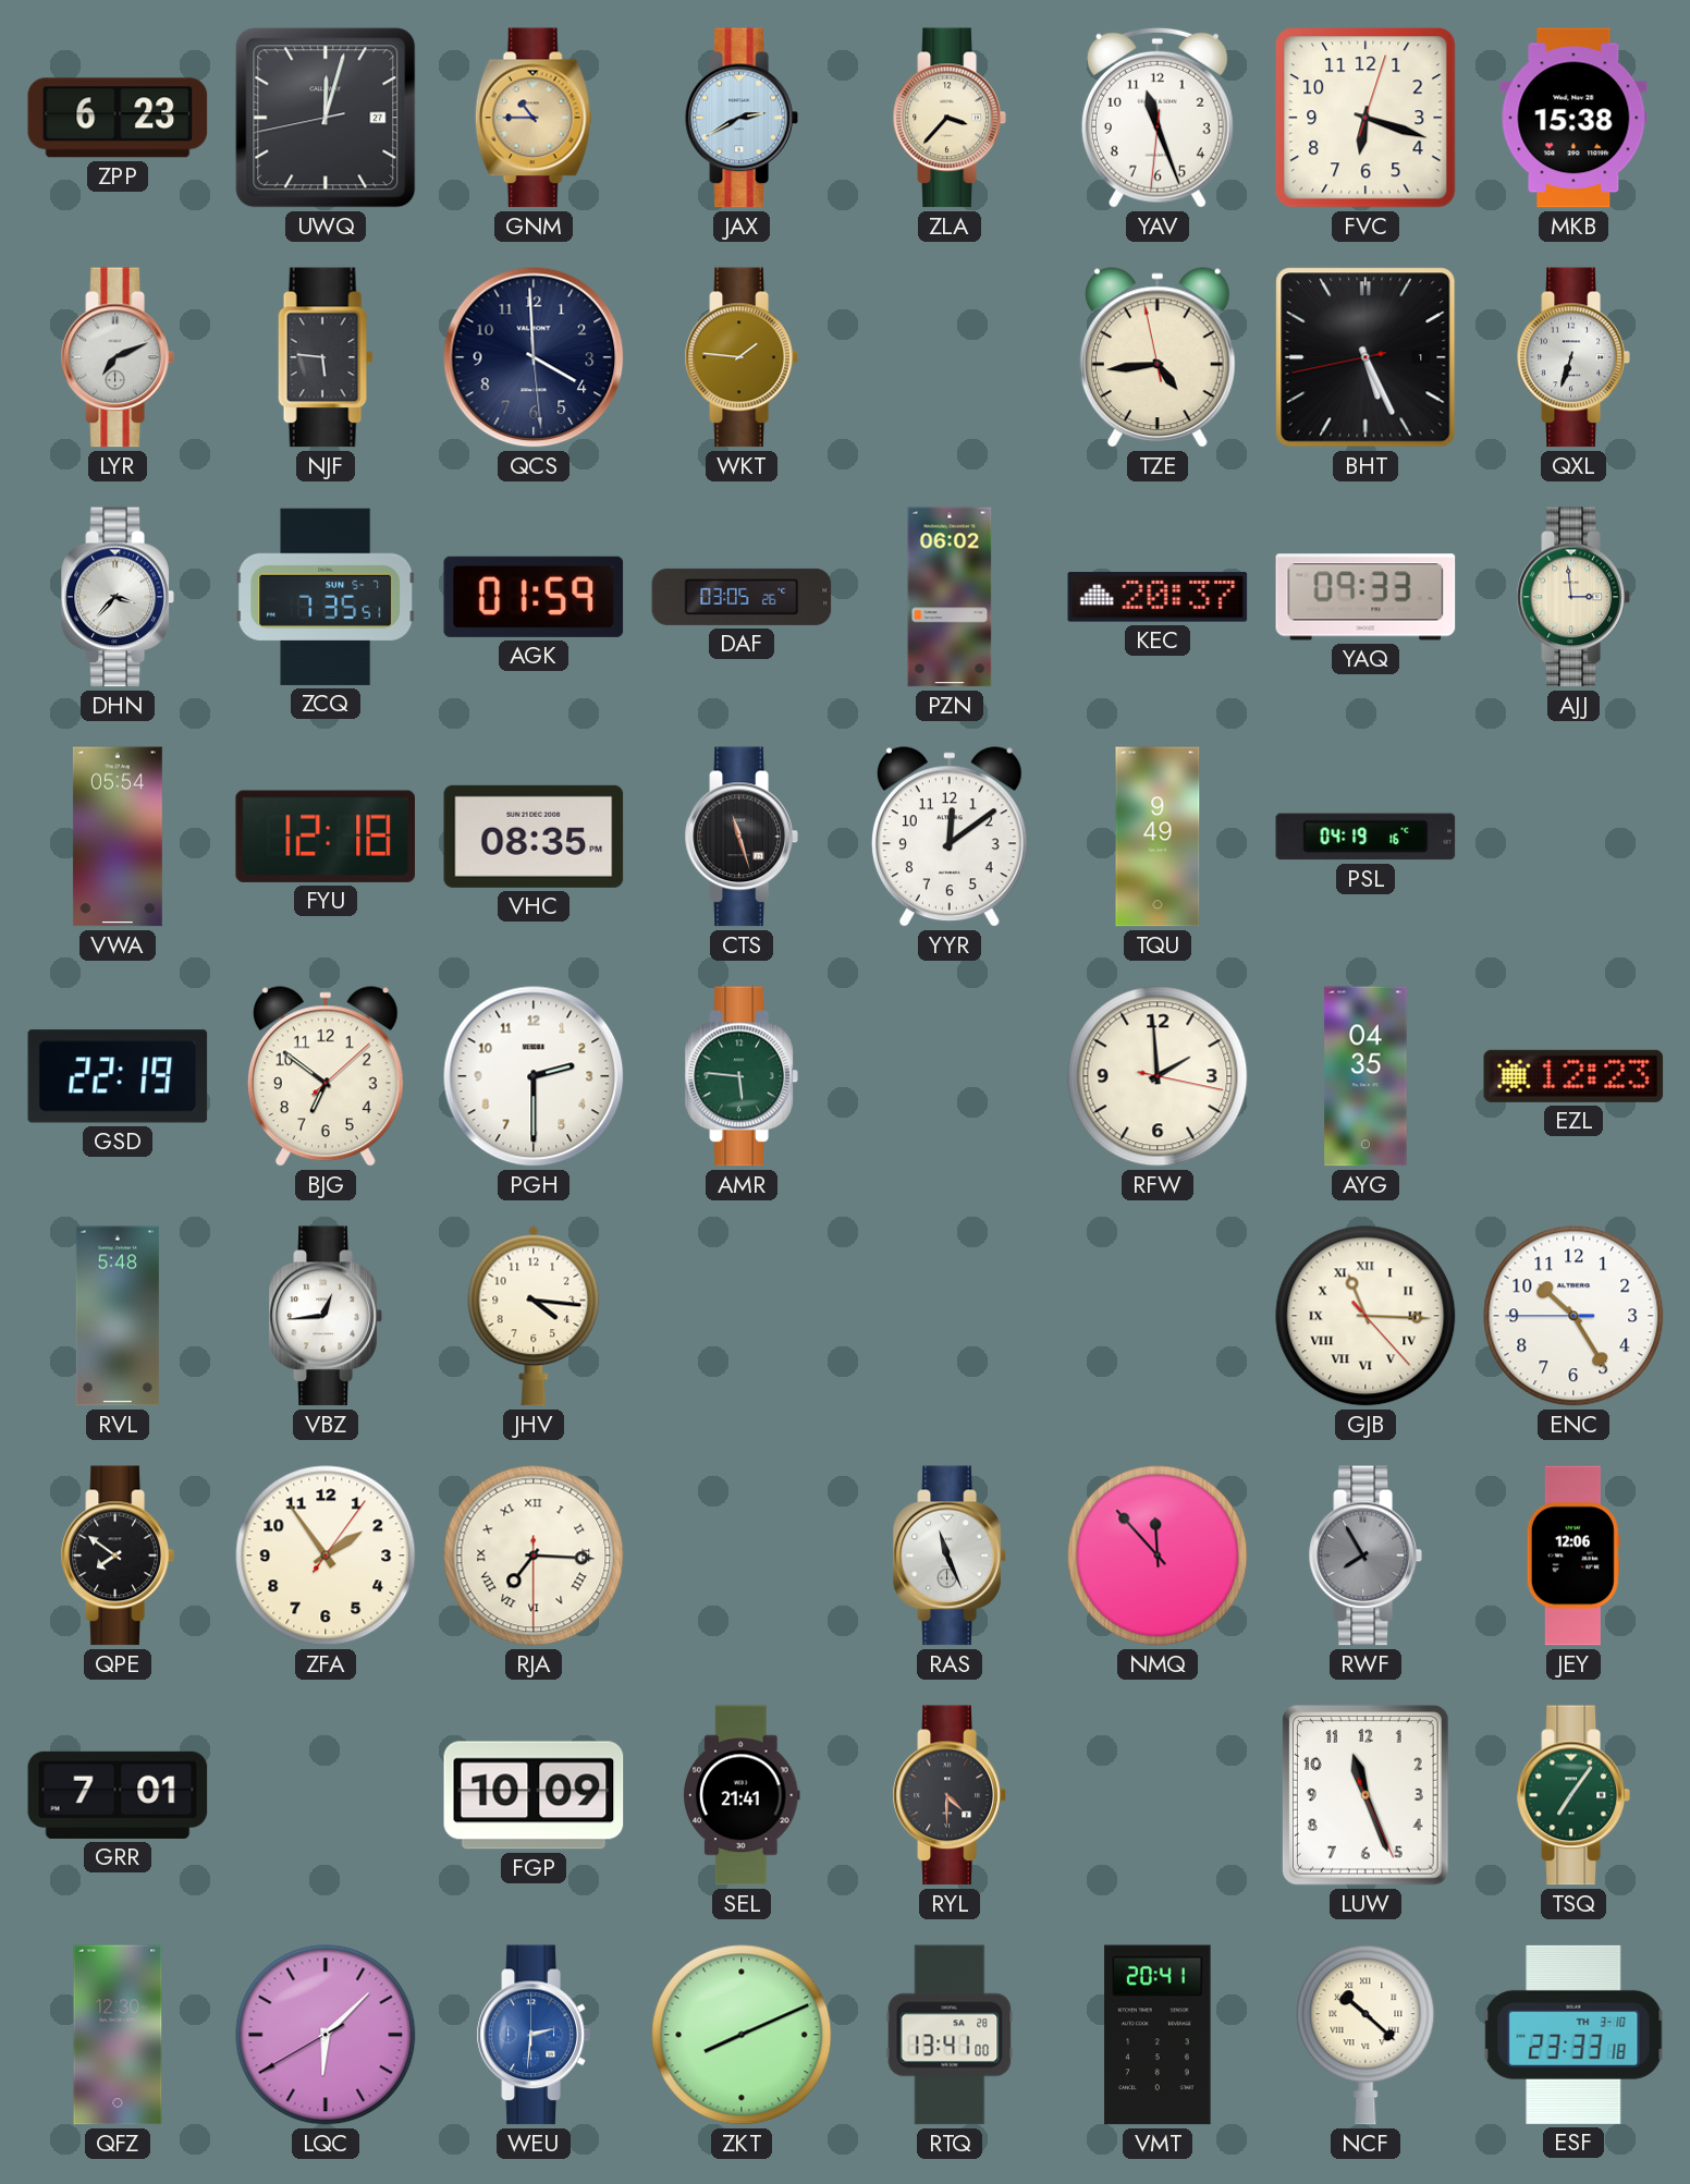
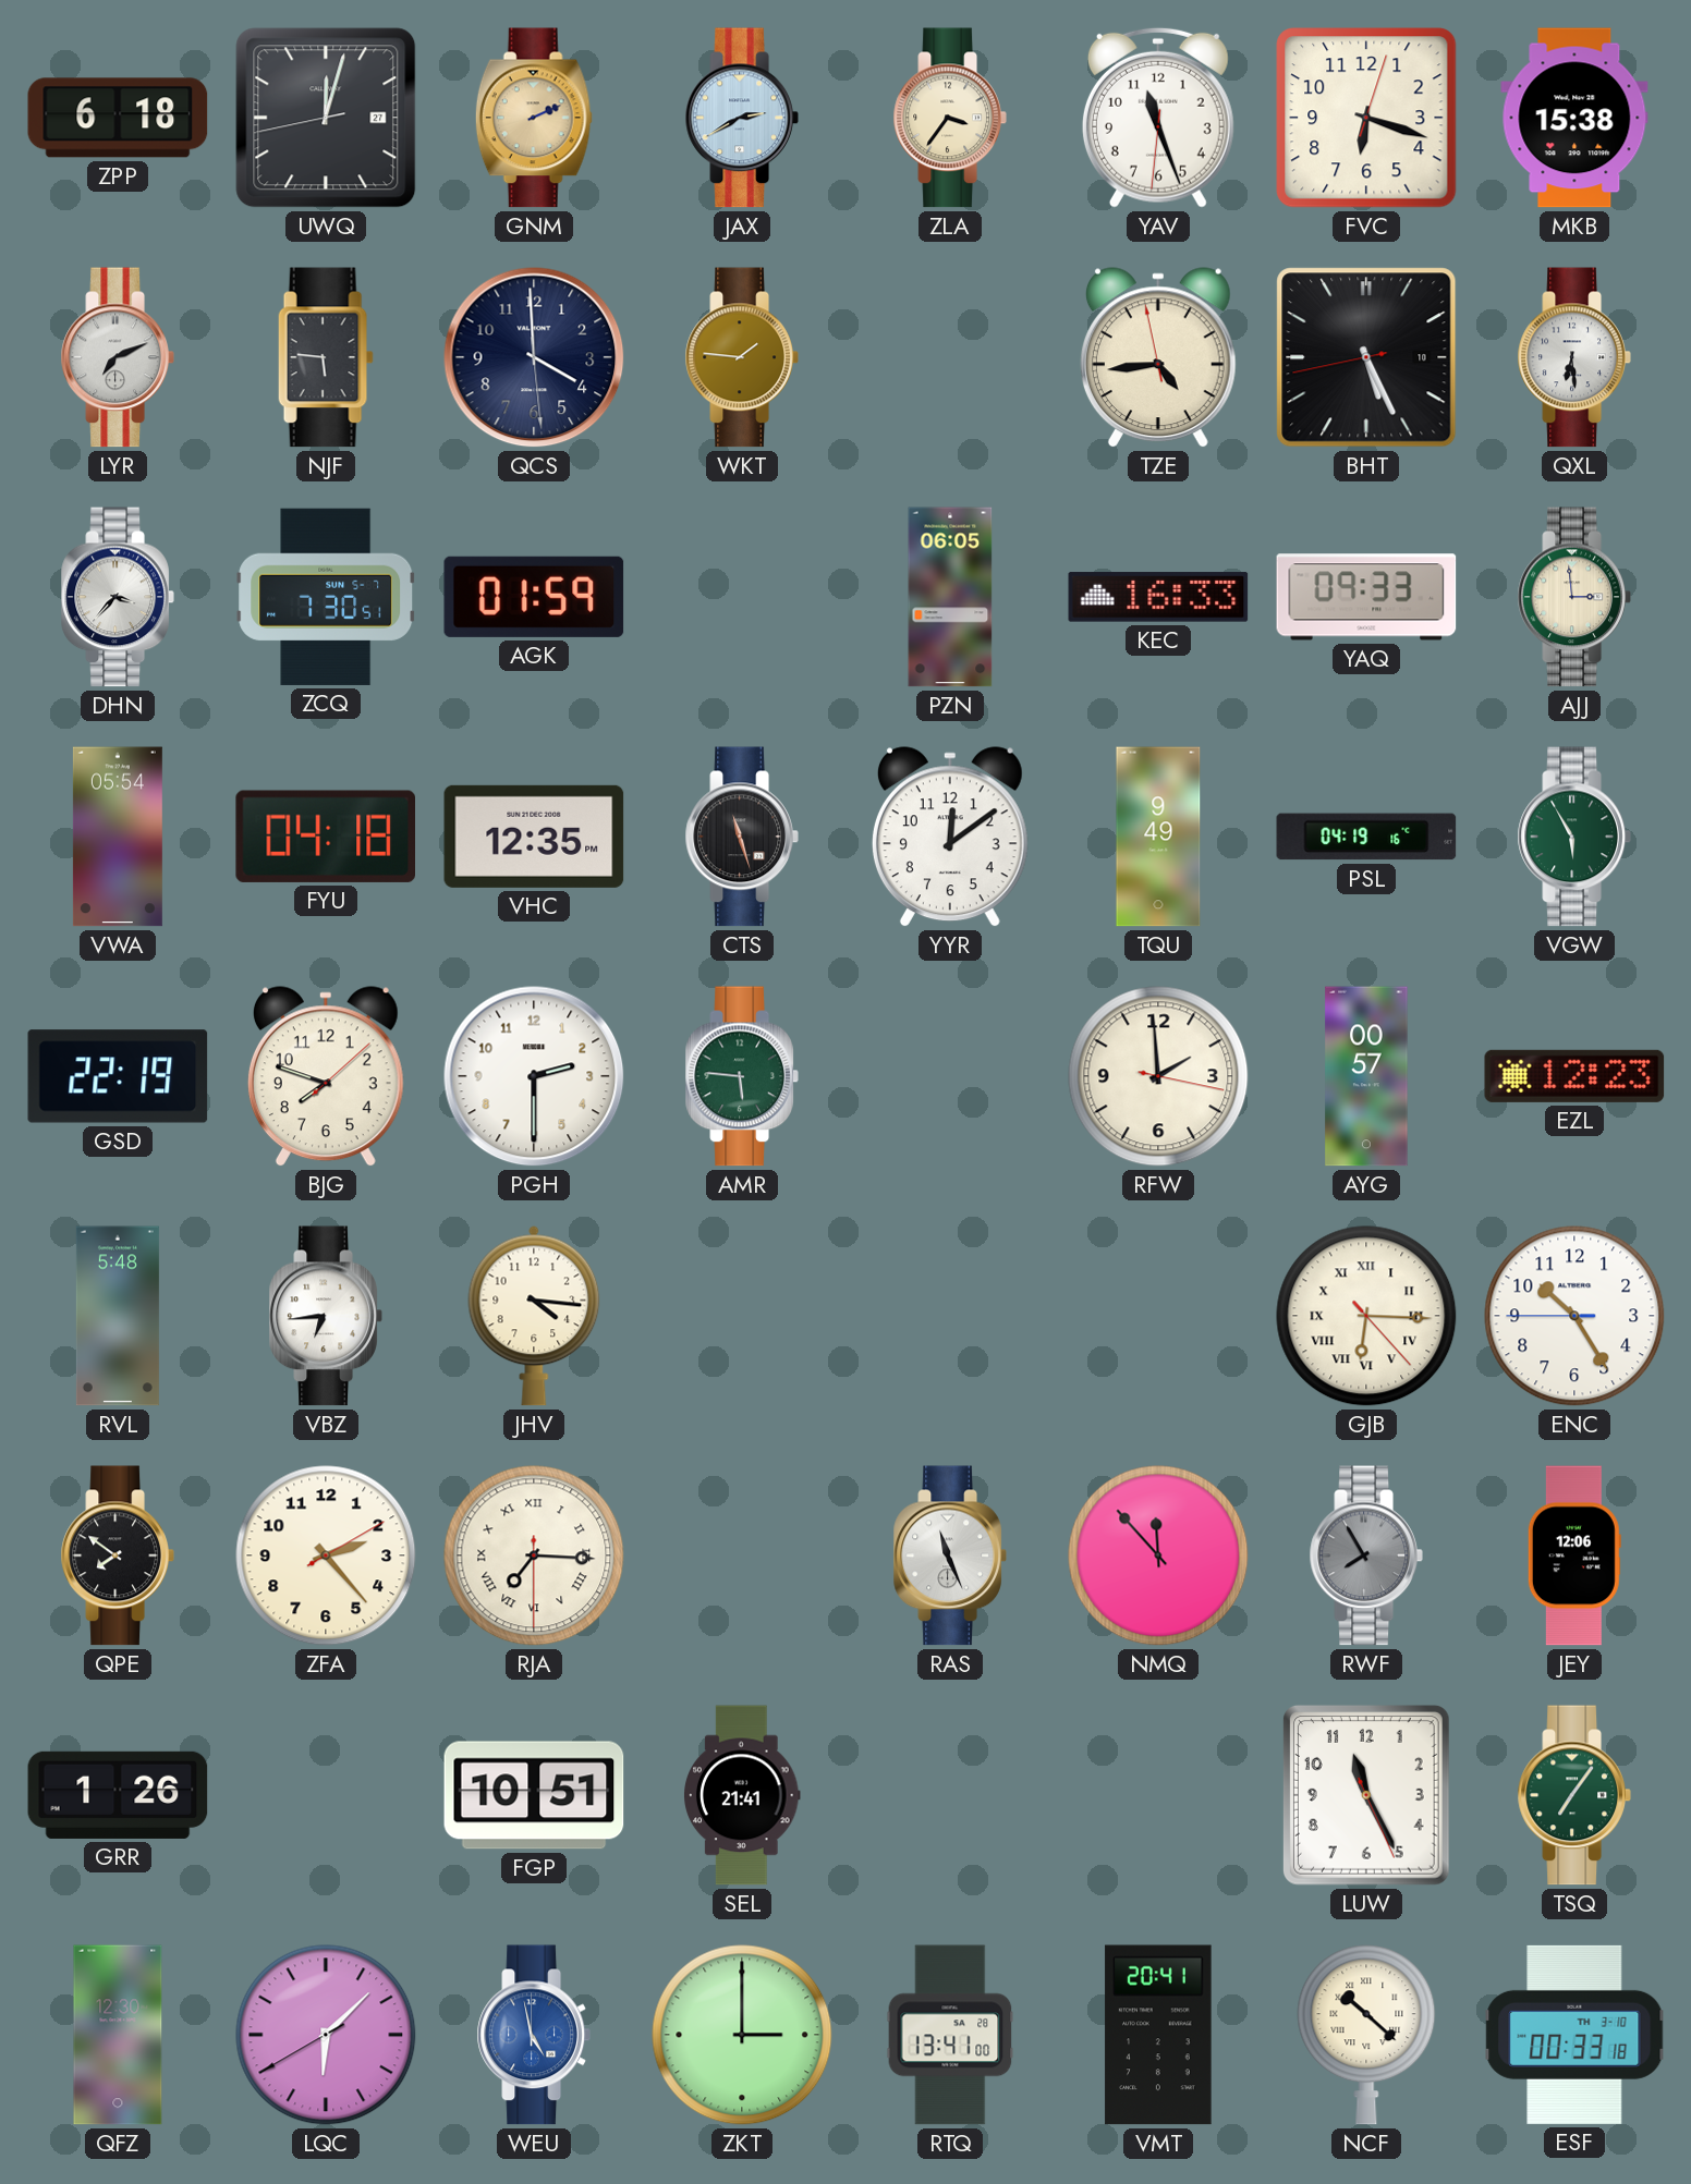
ZPP: 6:23 -> 6:18
GNM: 10:45 -> 2:11
ZLA: 3:37 -> 3:36
BHT date: 1 -> 10
QXL: 6:33 -> 6:29
ZCQ: 7:35 -> 7:30
DAF: 03:05 -> none
PZN: 06:02 -> 06:05
KEC: 20:37 -> 16:33
FYU: 12:18 -> 04:18
VHC: 08:35 -> 12:35
VGW: none -> 5:55
BJG: 6:51 -> 7:48
AYG: 04:35 -> 00:57
VBZ: 12:44 -> 6:44
GJB: 11:15 -> 6:15
ZFA: 1:54 -> 2:23
GRR: 7:01 -> 1:26
FGP: 10:09 -> 10:51
RYL: 4:30 -> none
LUW: 11:26 -> 11:25
WEU: 2:31 -> 4:58
ZKT: 8:11 -> 3:00
ESF: 23:33 -> 00:33
